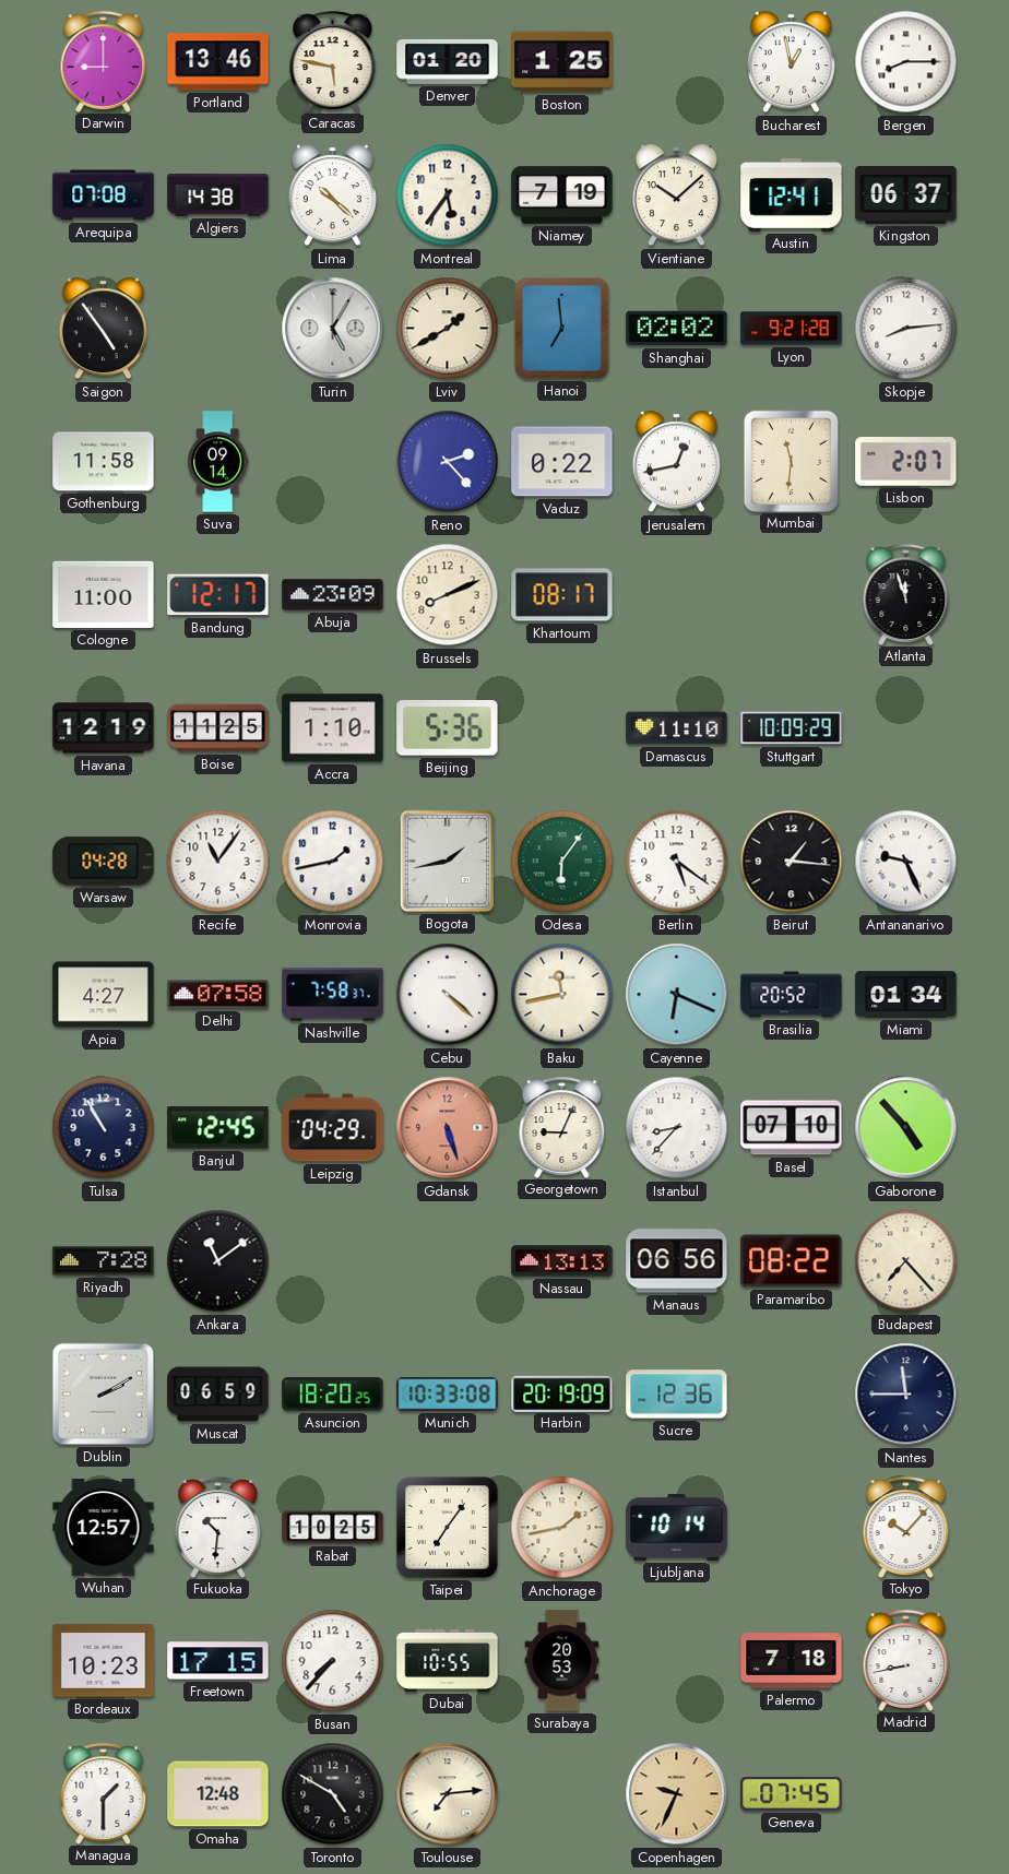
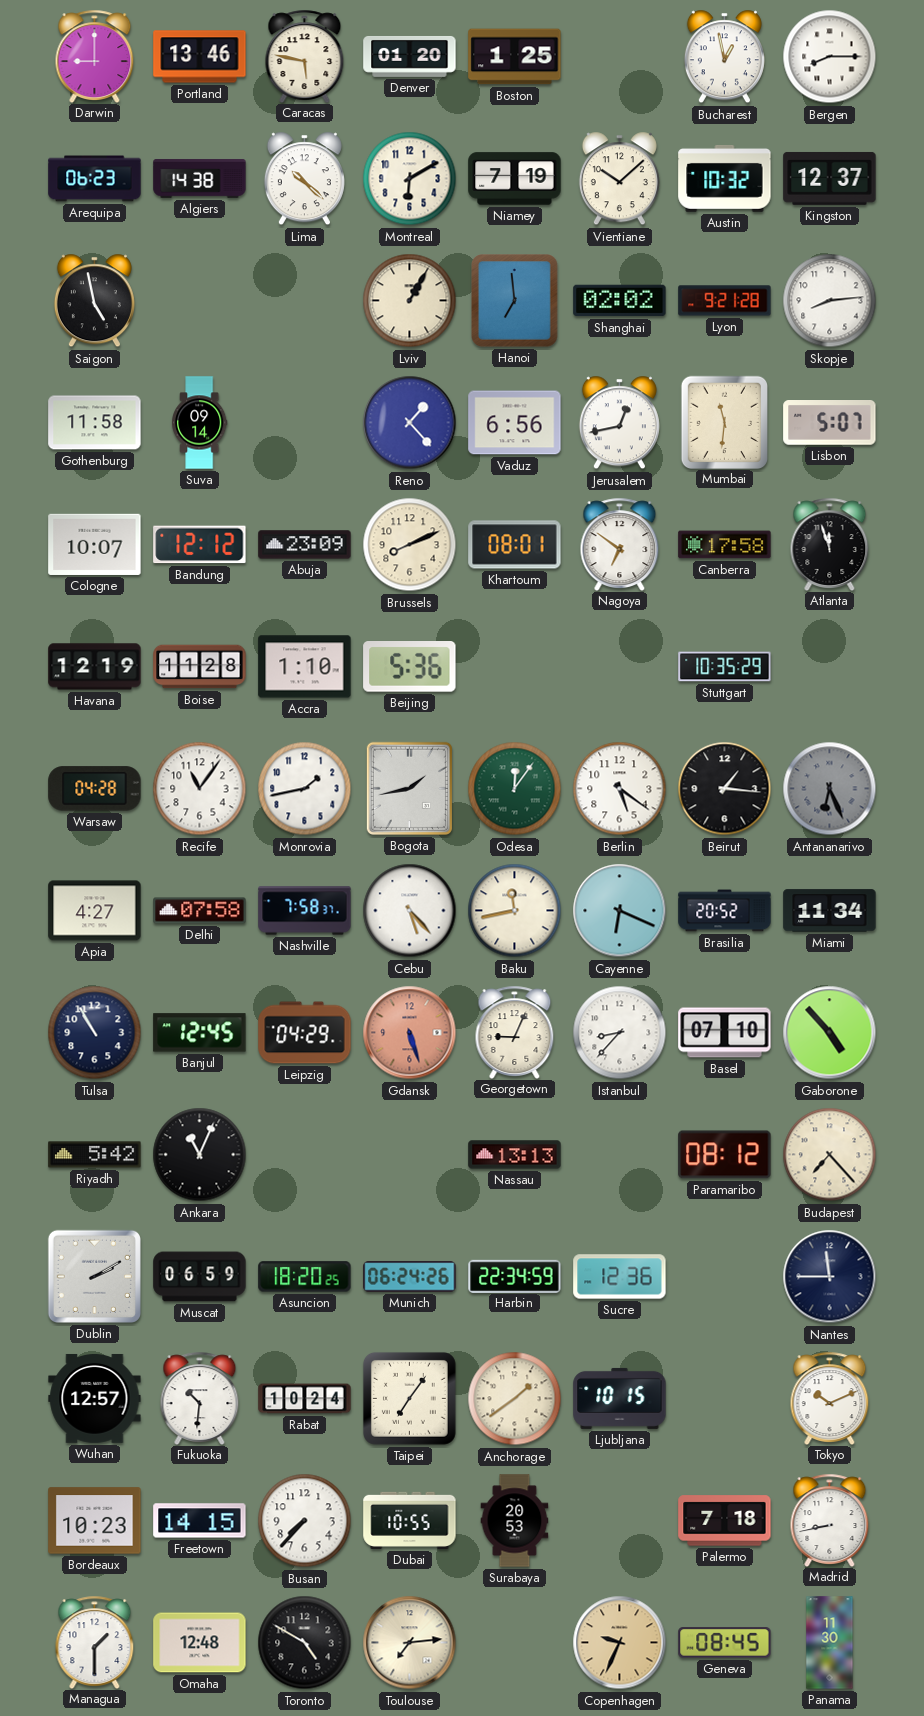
Arequipa: 07:08 -> 06:23
Montreal: 5:36 -> 6:10
Austin: 12:41 -> 10:32
Kingston: 06:37 -> 12:37
Saigon: 4:54 -> 4:58
Turin: 5:05 -> none
Lviv: 1:40 -> 1:05
Reno: 2:23 -> 1:23
Vaduz: 0:22 -> 6:56
Lisbon: 2:07 -> 5:07
Cologne: 11:00 -> 10:07
Bandung: 12:17 -> 12:12
Khartoum: 08:17 -> 08:01
Nagoya: none -> 6:51
Canberra: none -> 17:58
Boise: 11:25 -> 11:28
Damascus: 11:10 -> none
Stuttgart: 10:09 -> 10:35
Odesa: 6:06 -> 12:06
Antananarivo: 9:26 -> 6:26
Antananarivo dial: white -> grey
Cebu: 4:22 -> 5:23
Miami: 01:34 -> 11:34
Riyadh: 7:28 -> 5:42
Ankara: 11:09 -> 11:04
Manaus: 06:56 -> none
Paramaribo: 08:22 -> 08:12
Munich: 10:33 -> 06:24
Harbin: 20:19 -> 22:34
Rabat: 10:25 -> 10:24
Anchorage: 1:43 -> 1:39
Ljubljana: 10:14 -> 10:15
Tokyo: 10:07 -> 10:11
Freetown: 17:15 -> 14:15
Geneva: 07:45 -> 08:45
Panama: none -> 11:30
